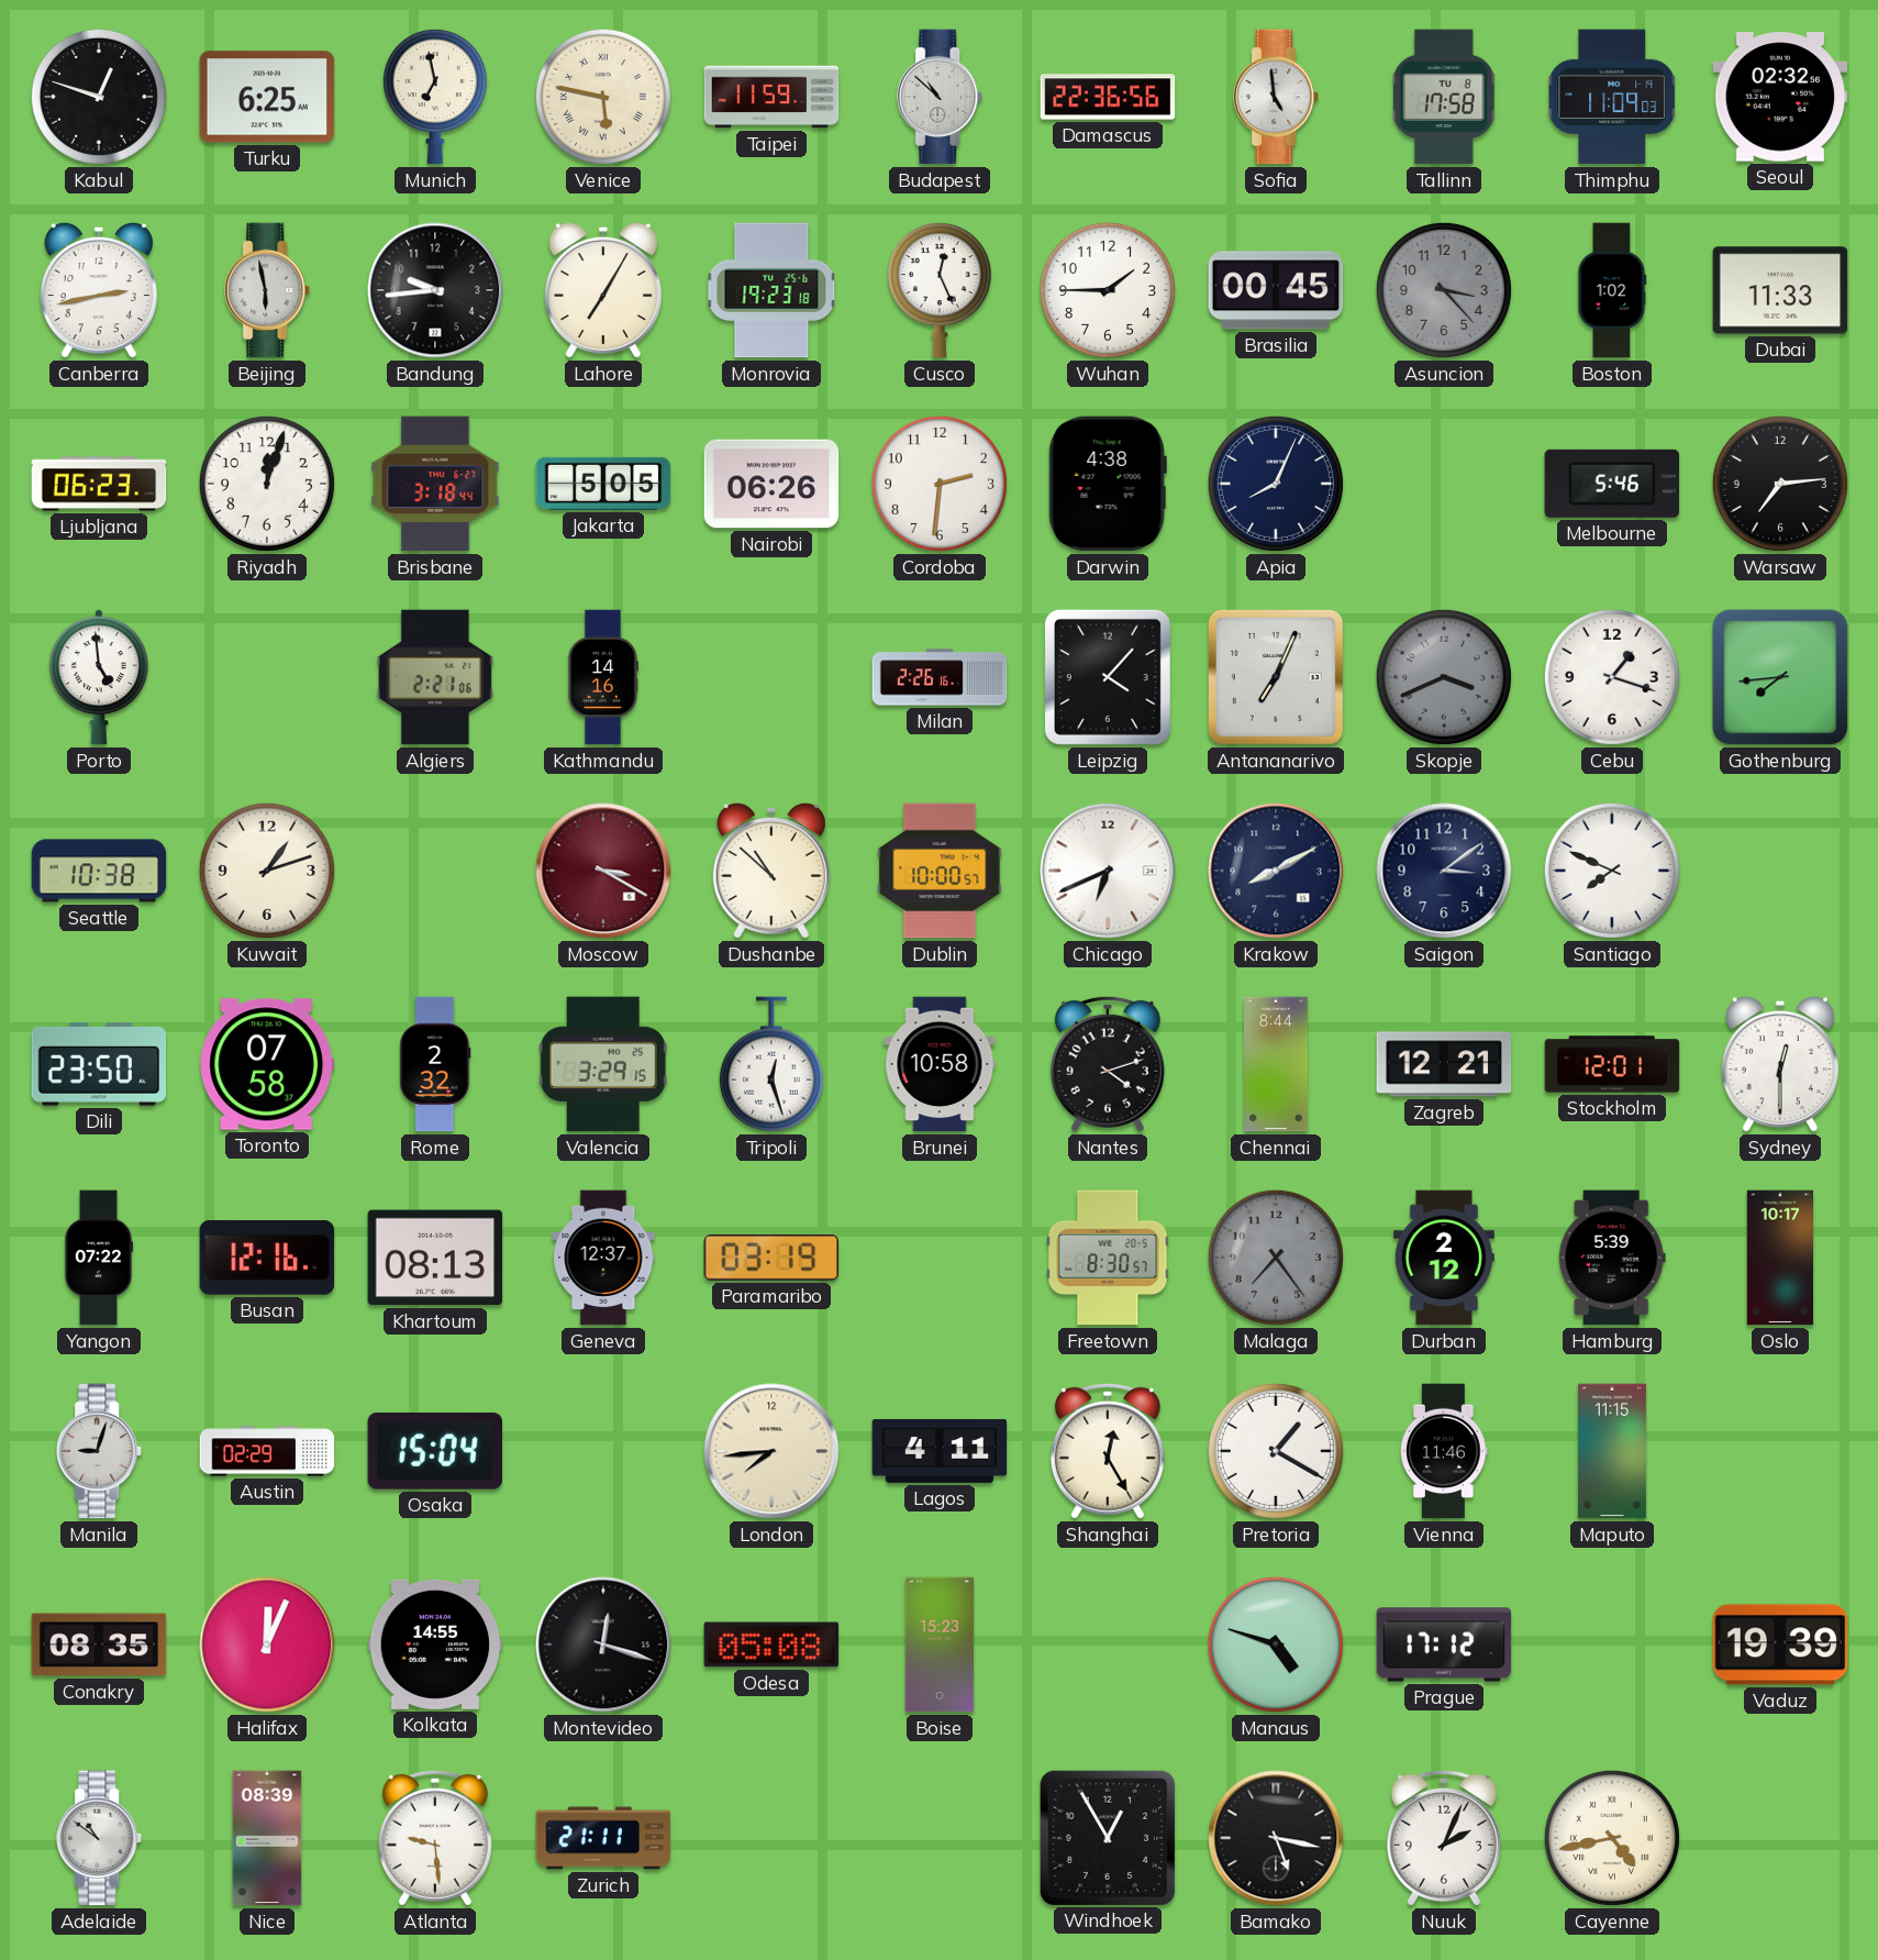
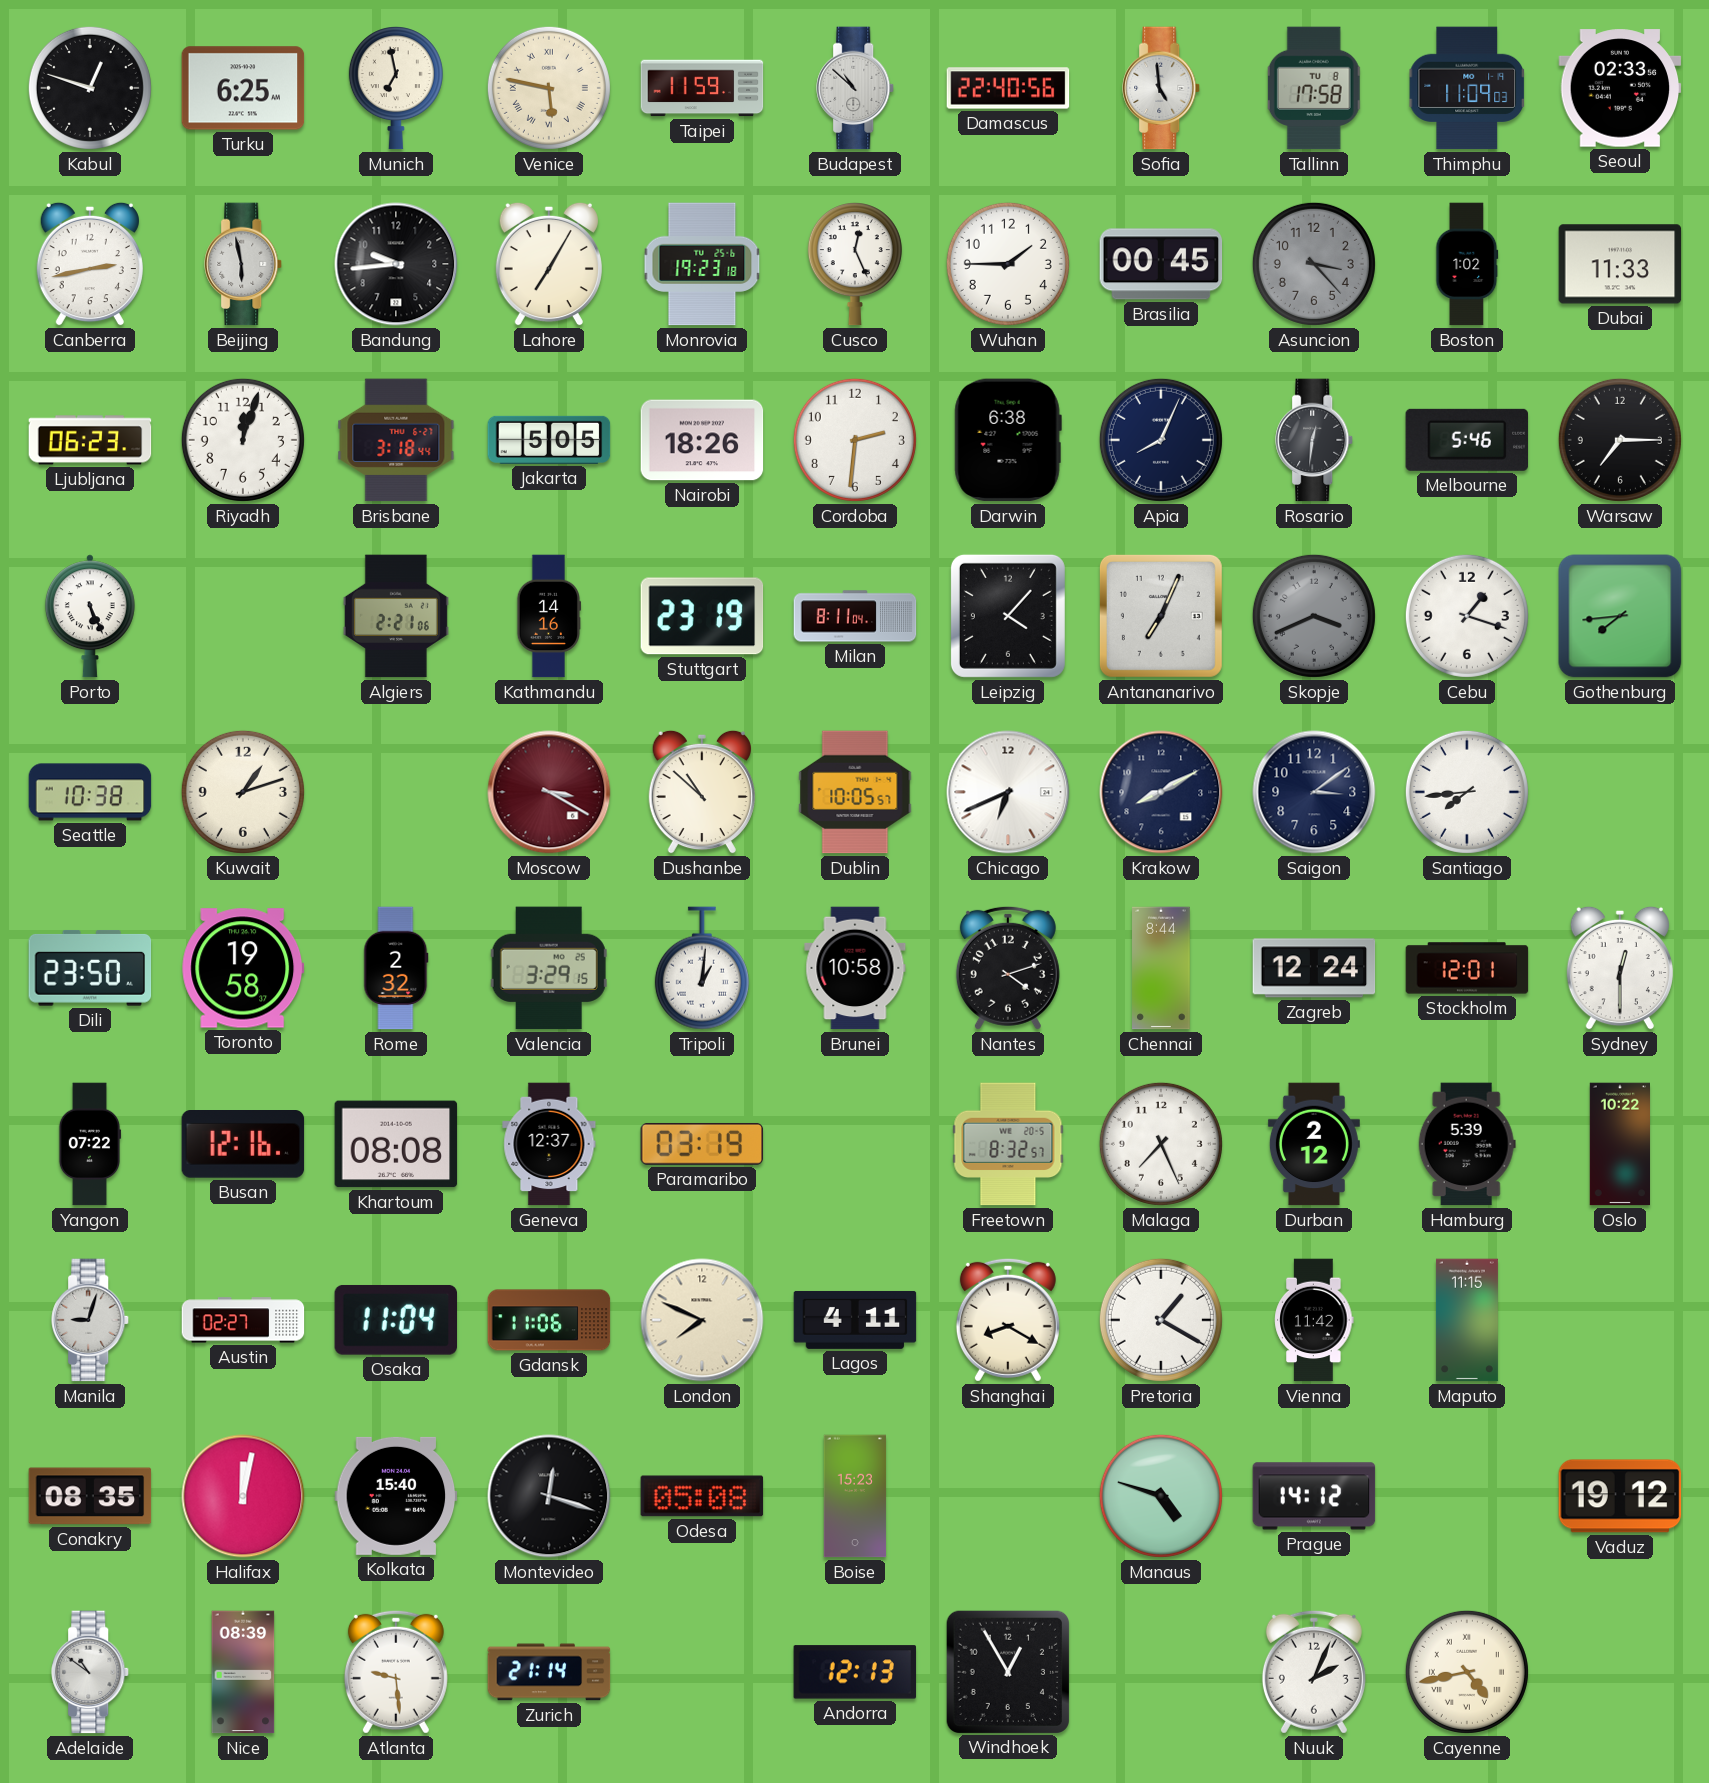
Damascus: 22:36 -> 22:40
Seoul: 02:32 -> 02:33
Nairobi: 06:26 -> 18:26
Darwin: 4:38 -> 6:38
Rosario: none -> 12:31
Warsaw: 7:14 -> 7:15
Porto: 4:59 -> 5:26
Stuttgart: none -> 23:19
Milan: 2:26 -> 8:11
Dublin: 10:00 -> 10:05
Santiago: 7:49 -> 7:44
Toronto: 07:58 -> 19:58
Tripoli: 12:27 -> 1:01
Zagreb: 12:21 -> 12:24
Khartoum: 08:13 -> 08:08
Freetown: 8:30 -> 8:32
Malaga: 7:24 -> 7:26
Malaga dial: grey -> white
Oslo: 10:17 -> 10:22
Austin: 02:29 -> 02:27
Osaka: 15:04 -> 11:04
Gdansk: none -> 11:06
London: 7:44 -> 7:49
Shanghai: 12:25 -> 8:20
Vienna: 11:46 -> 11:42
Halifax: 12:04 -> 12:02
Kolkata: 14:55 -> 15:40
Prague: 17:12 -> 14:12
Vaduz: 19:39 -> 19:12
Zurich: 21:11 -> 21:14
Andorra: none -> 12:13
Bamako: 5:17 -> none
